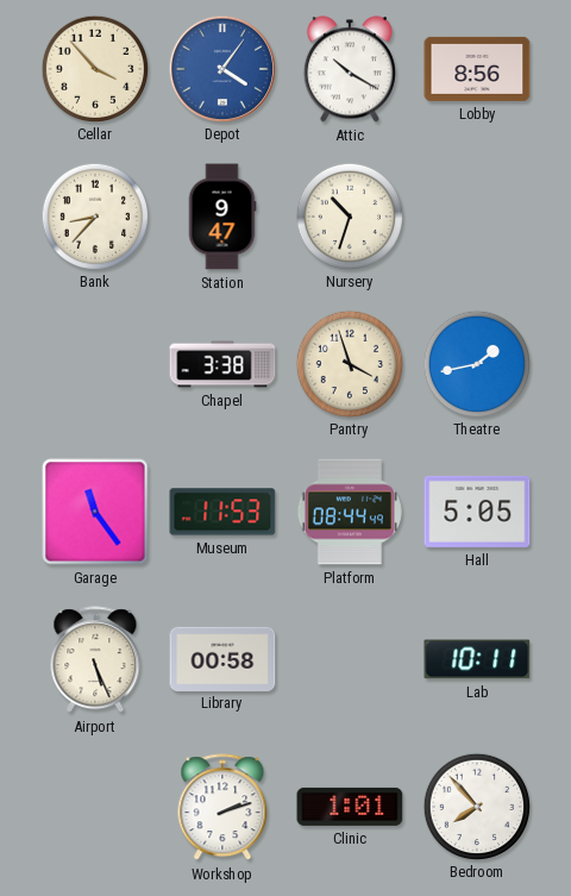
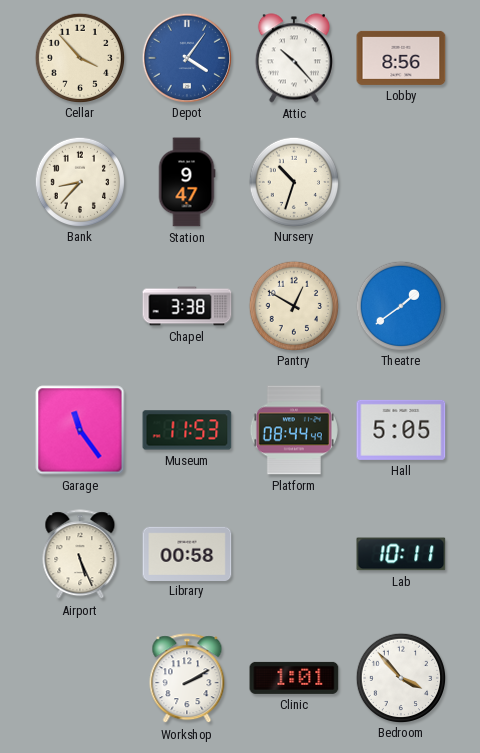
Attic: 10:20 -> 10:23
Pantry: 3:57 -> 12:50
Theatre: 1:43 -> 1:39
Workshop: 2:12 -> 2:10
Bedroom: 7:53 -> 3:53
